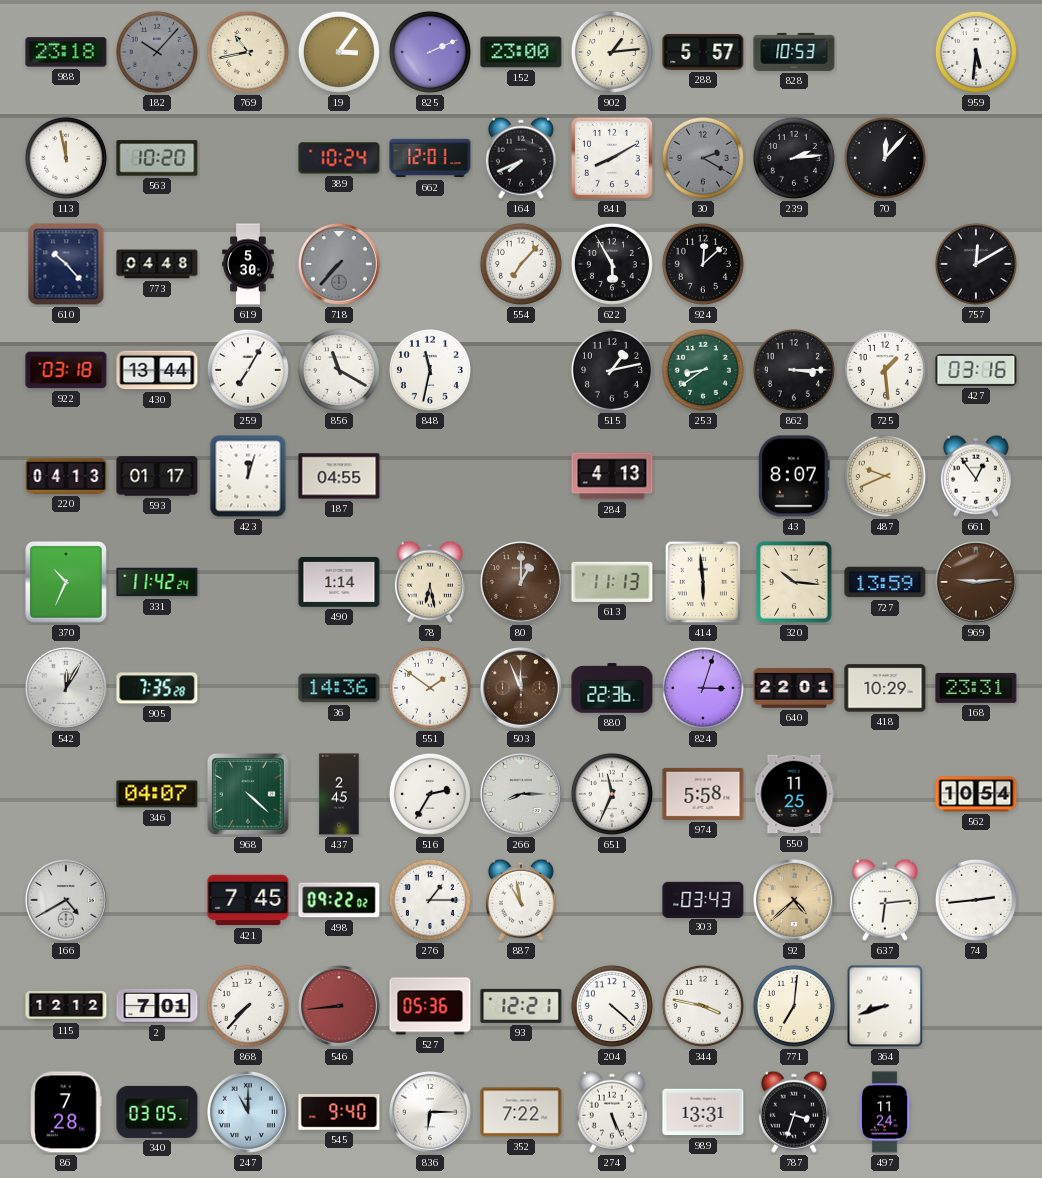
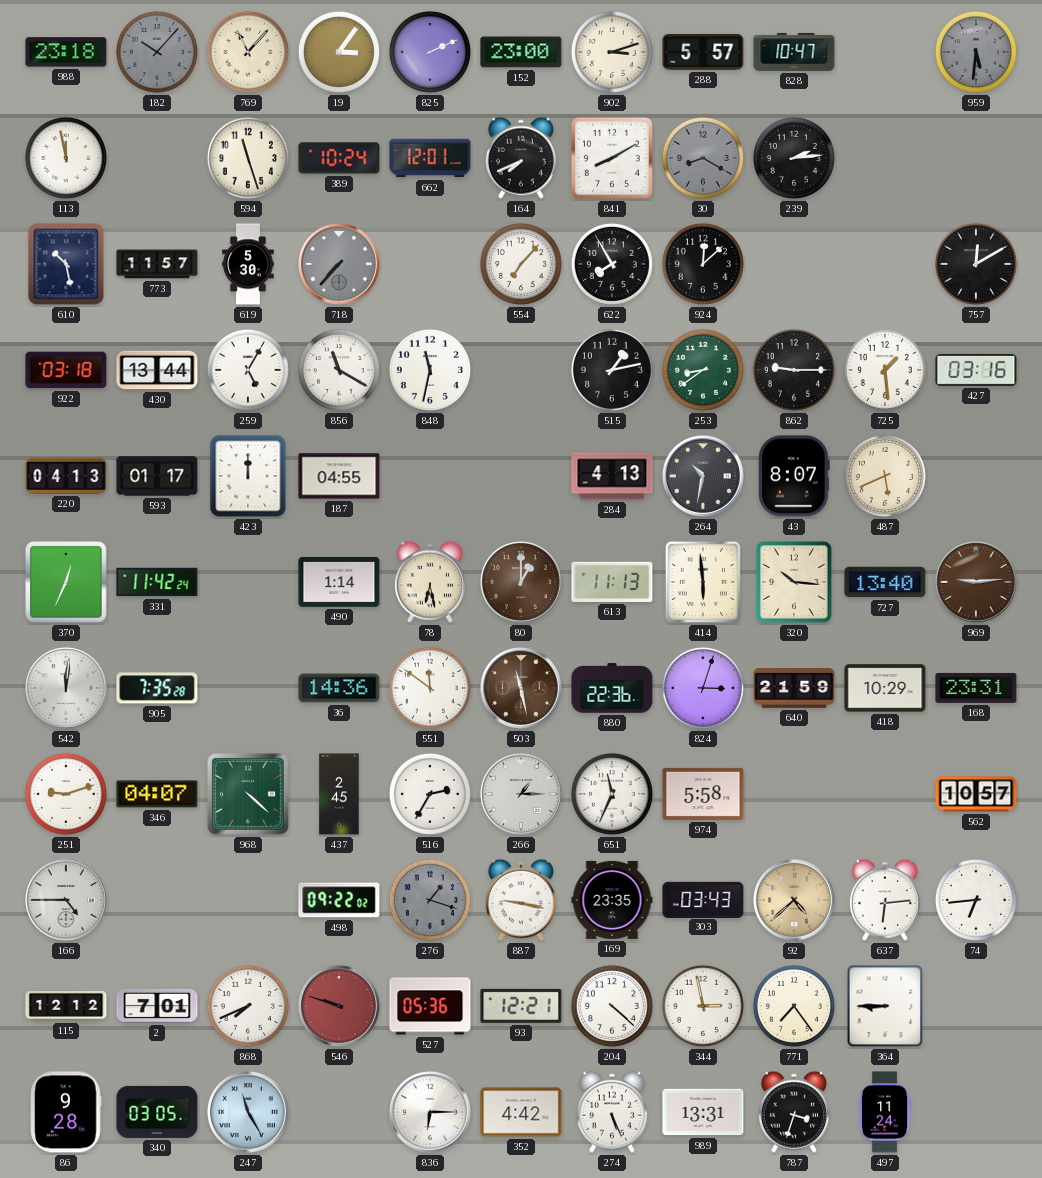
769: 10:43 -> 11:07
902: 1:14 -> 3:12
828: 10:53 -> 10:47
959 dial: white -> grey
563: 10:20 -> none
594: none -> 11:27
30: 2:20 -> 8:20
70: 12:07 -> none
610: 10:23 -> 10:28
773: 04:48 -> 11:57
622: 5:55 -> 7:55
259: 7:05 -> 5:05
862: 3:15 -> 9:15
423: 12:03 -> 12:00
264: none -> 10:32
487: 9:41 -> 5:41
661: 12:54 -> none
370: 10:34 -> 12:34
727: 13:59 -> 13:40
542: 12:05 -> 12:01
551: 1:51 -> 11:51
503: 11:56 -> 11:28
640: 22:01 -> 21:59
251: none -> 9:12
266: 8:15 -> 1:15
550: 11:25 -> none
562: 10:54 -> 10:57
166: 4:40 -> 4:45
421: 7:45 -> none
276: 1:15 -> 1:18
276 dial: white -> grey
887: 10:58 -> 9:17
169: none -> 23:35
74: 2:44 -> 6:44
868: 7:37 -> 7:41
546: 8:44 -> 9:48
344: 3:47 -> 2:58
771: 7:01 -> 7:24
364: 8:42 -> 8:45
86: 7:28 -> 9:28
247: 11:00 -> 11:25
545: 9:40 -> none
352: 7:22 -> 4:42
